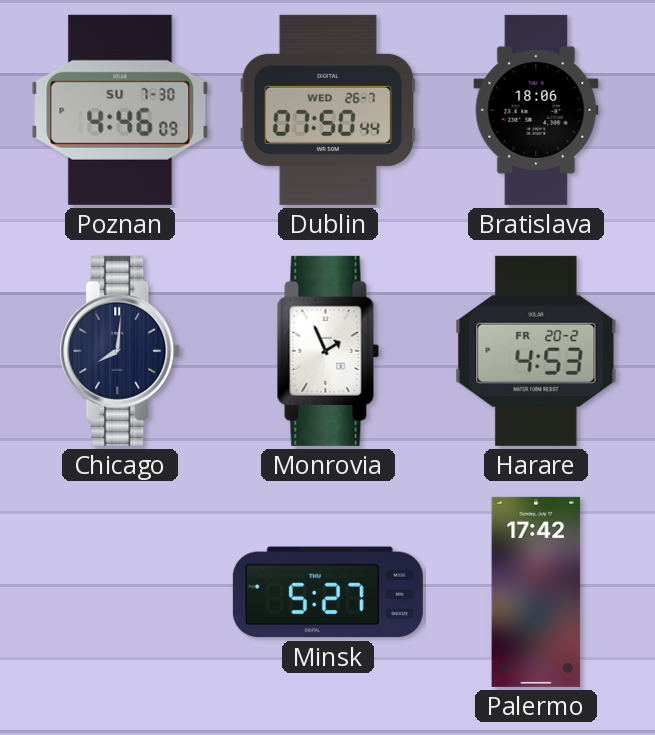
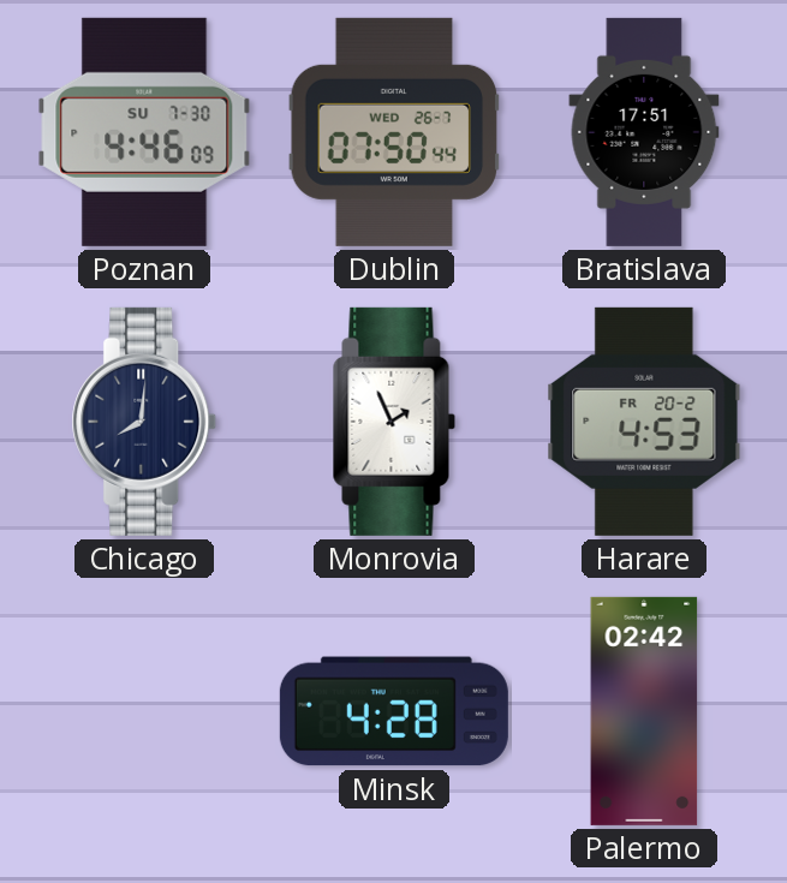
Bratislava: 18:06 -> 17:51
Minsk: 5:27 -> 4:28
Palermo: 17:42 -> 02:42
